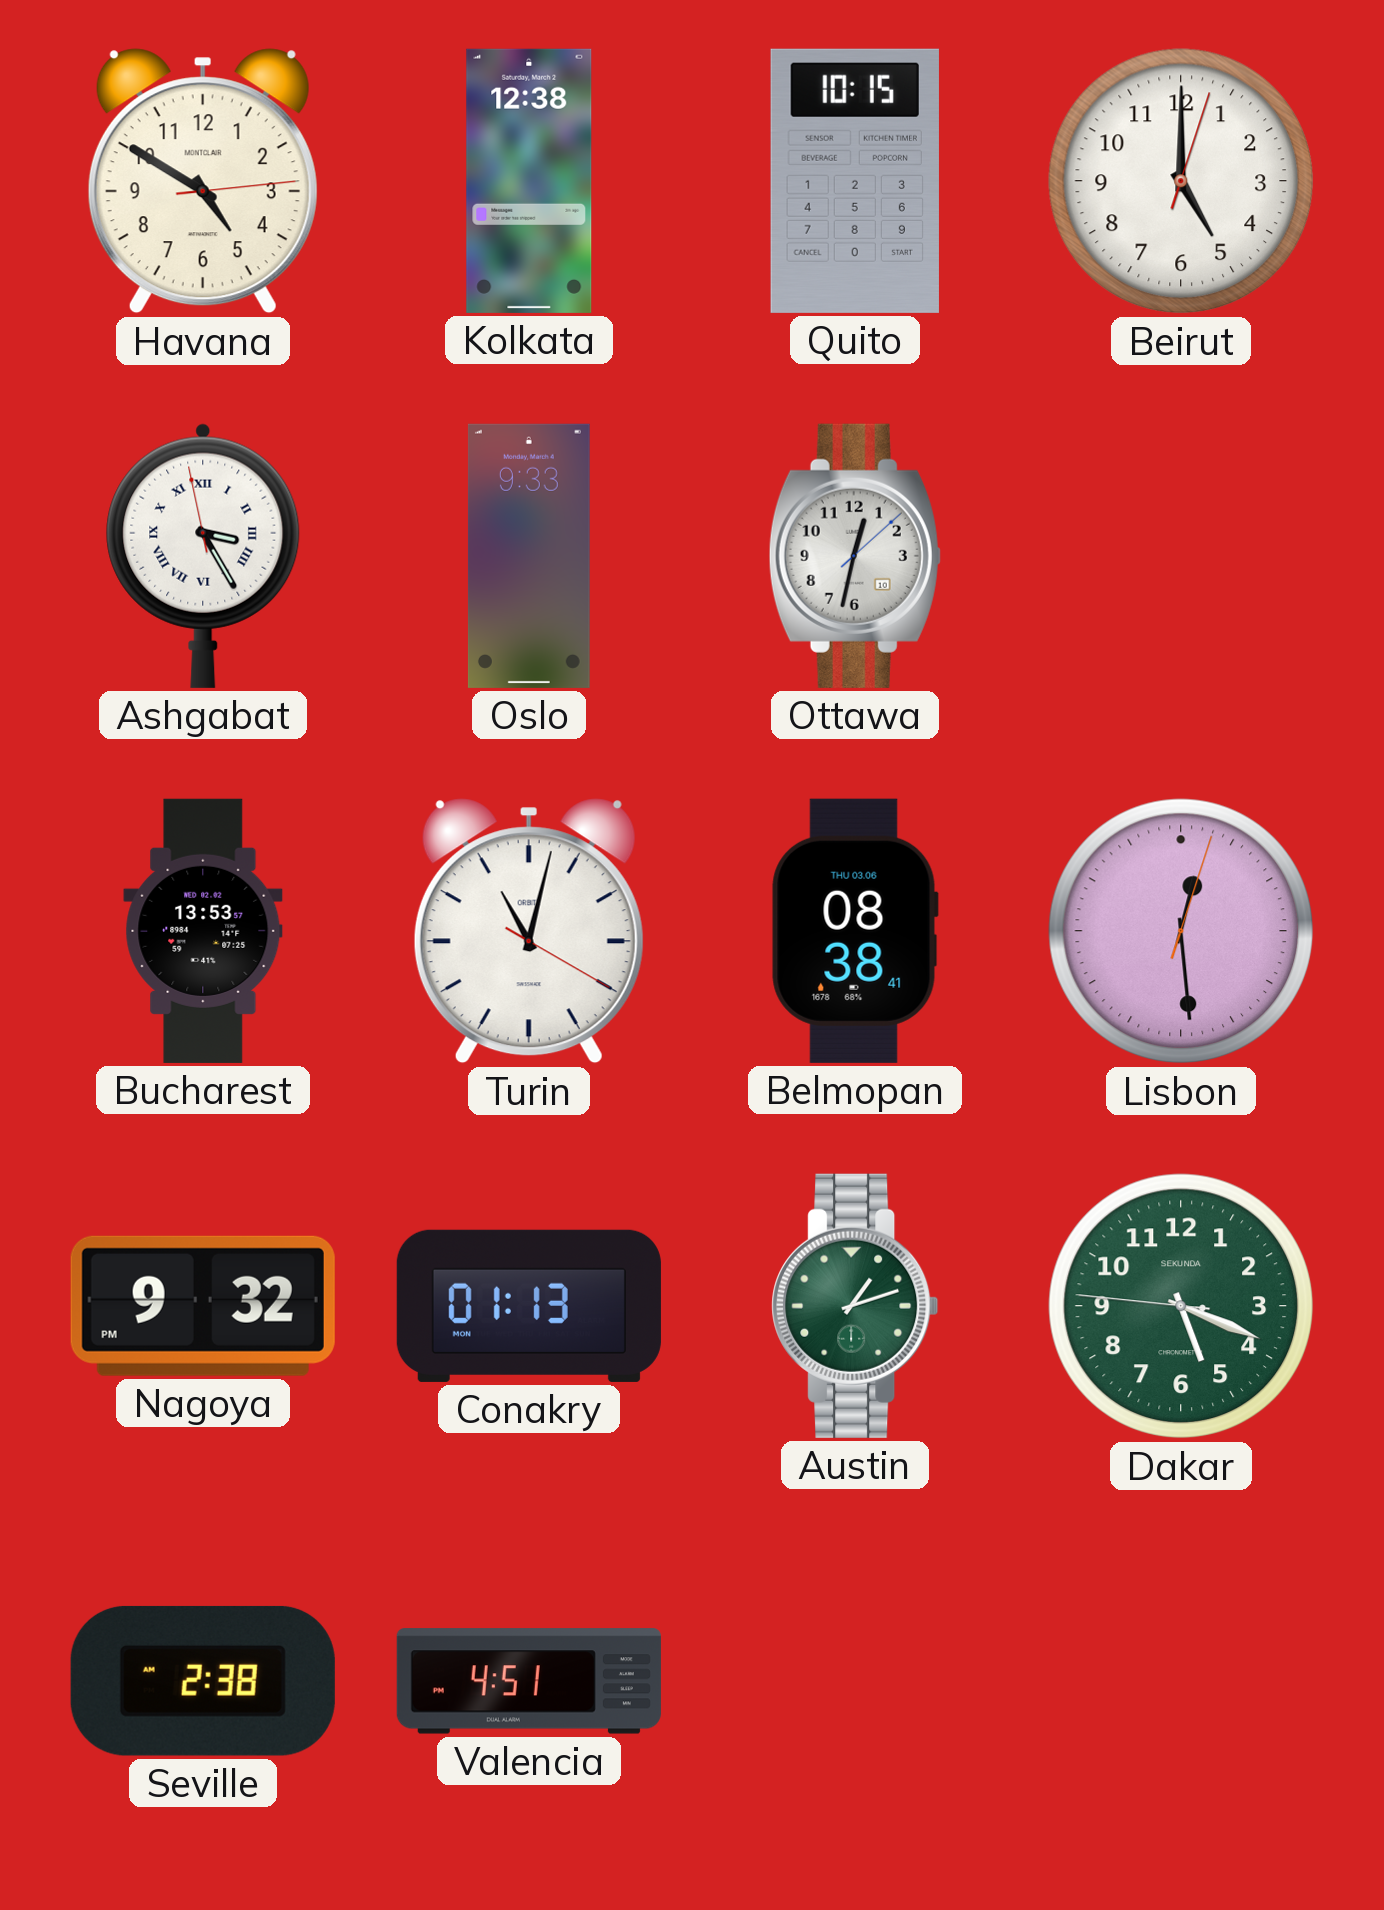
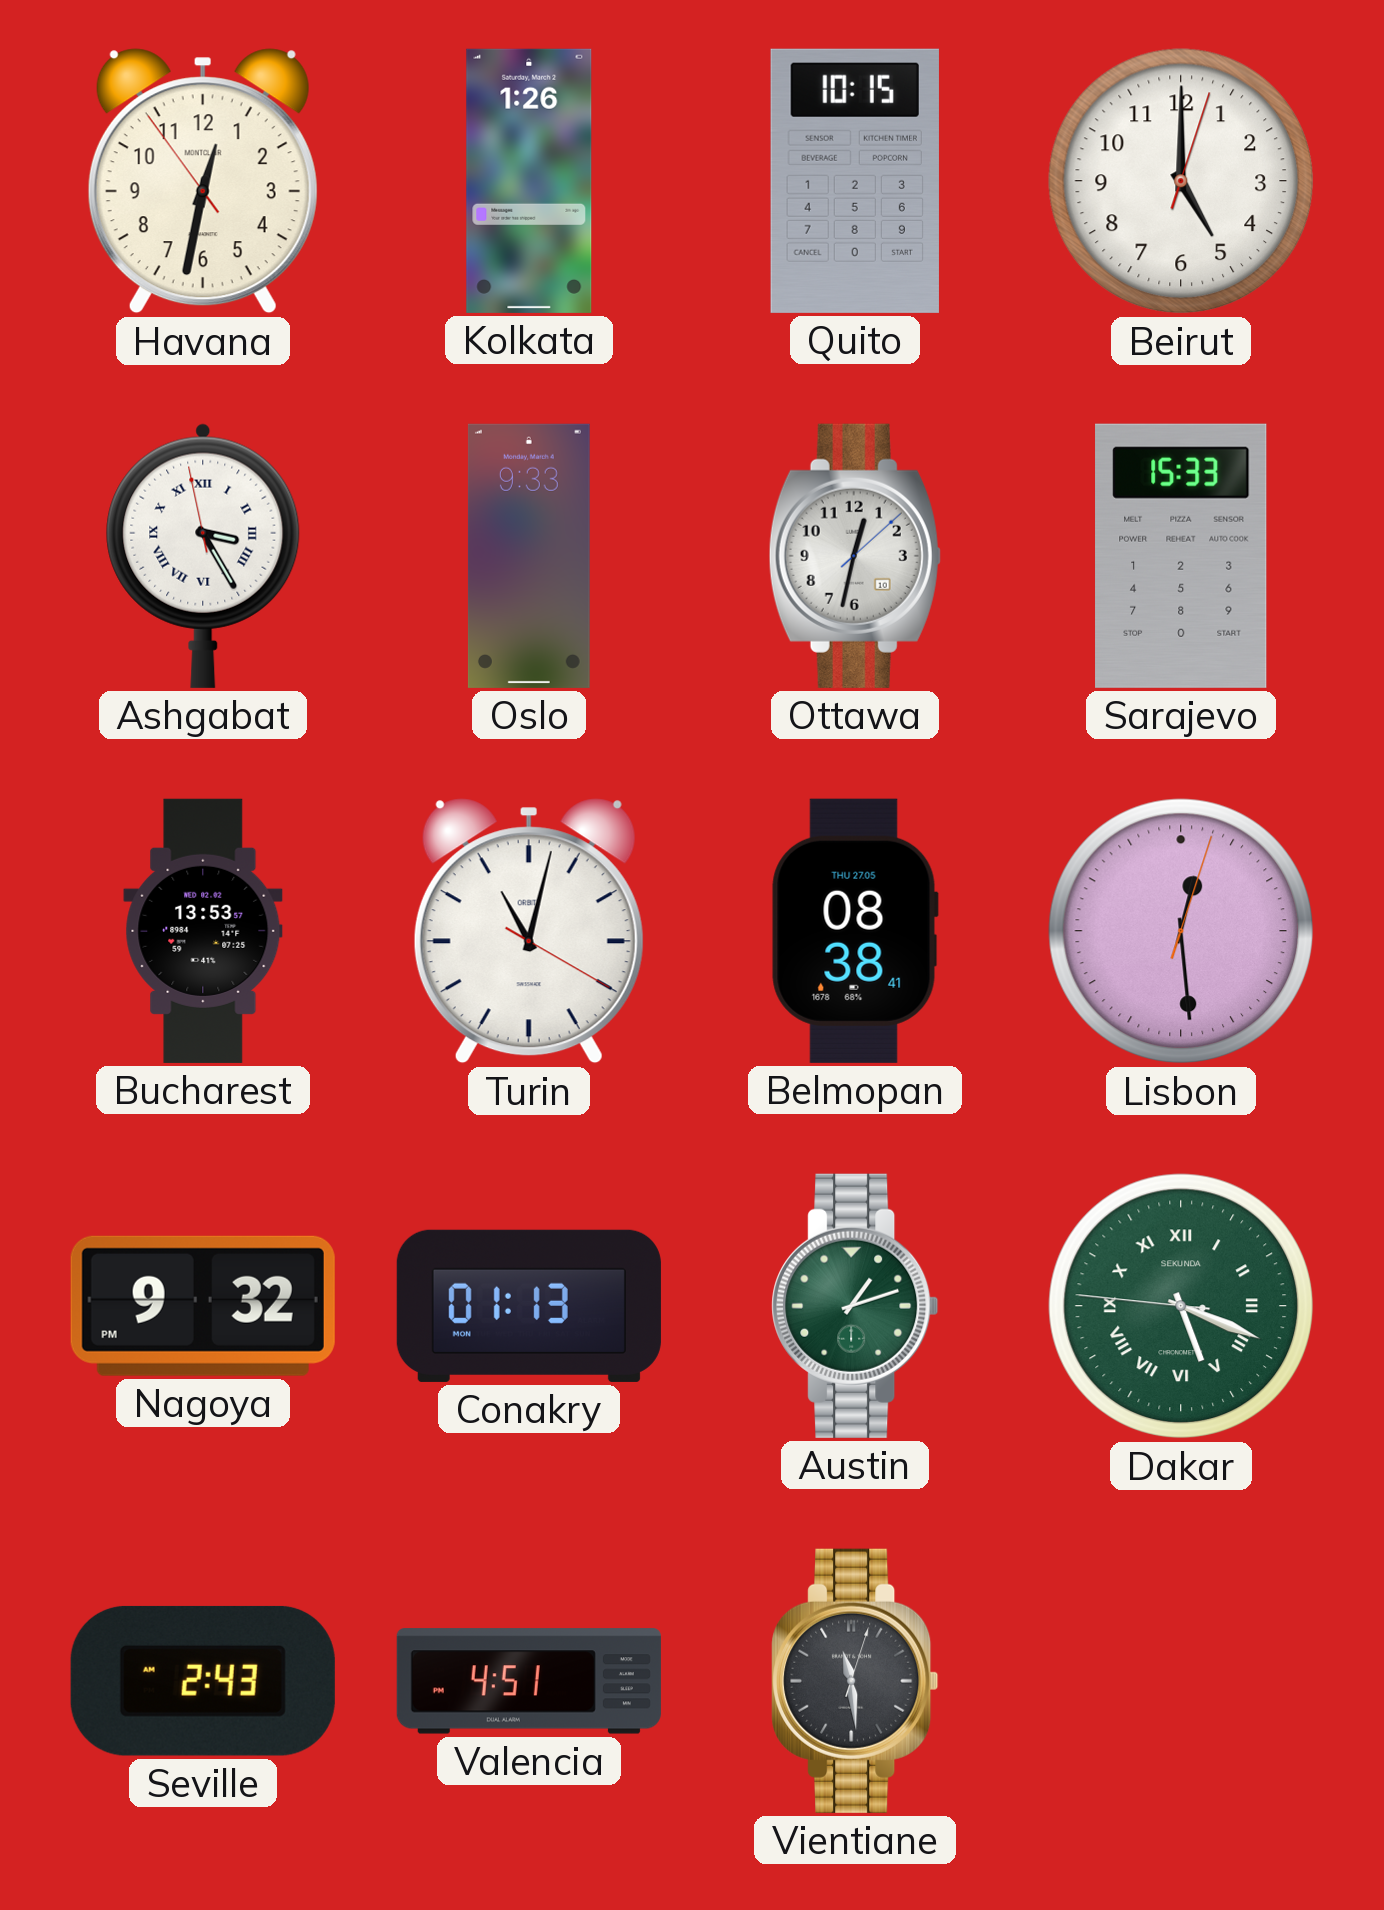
Havana: 4:50 -> 12:31
Kolkata: 12:38 -> 1:26
Sarajevo: none -> 15:33
Belmopan date: THU 03.06 -> THU 27.05
Dakar numerals: Arabic -> Roman
Seville: 2:38 -> 2:43
Vientiane: none -> 11:29
